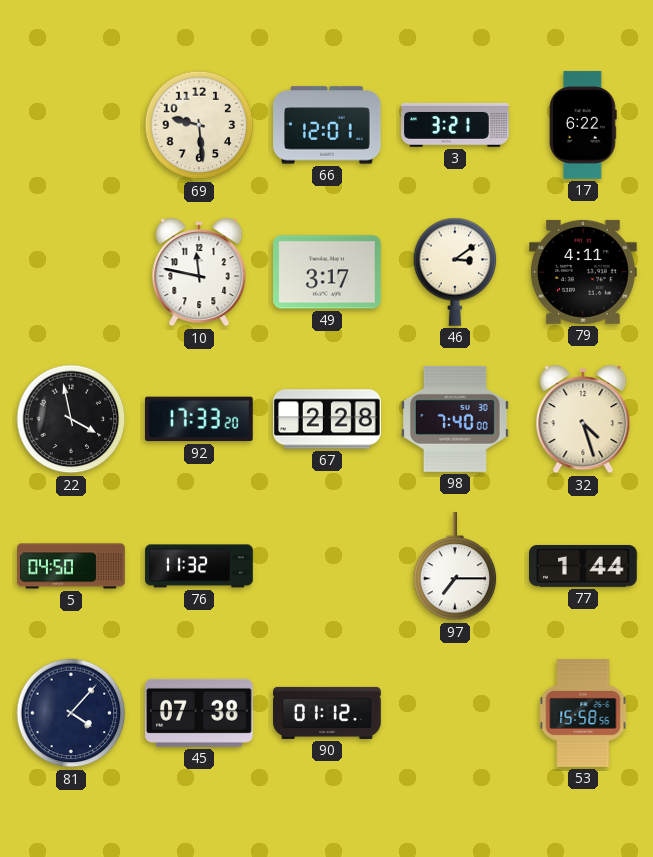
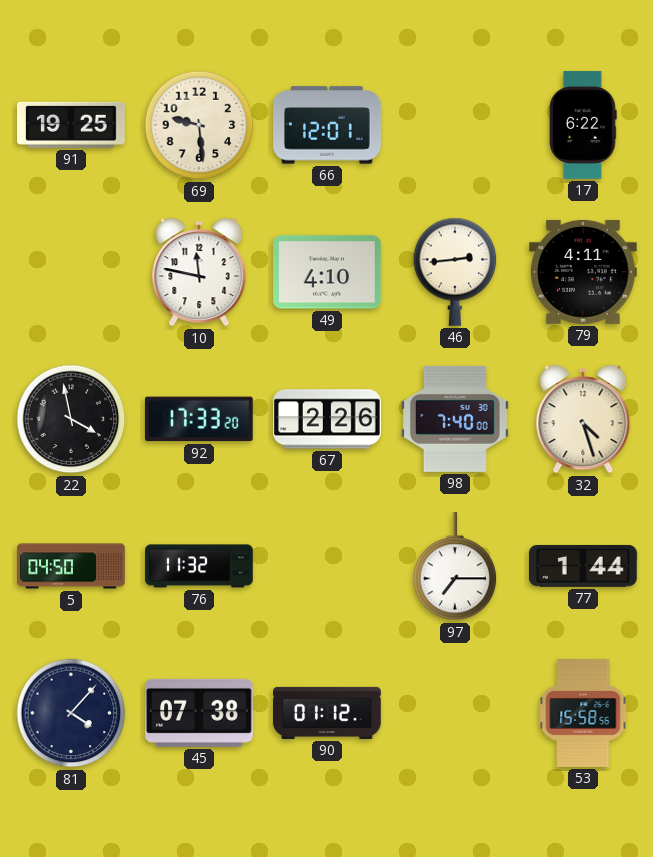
91: none -> 19:25
3: 3:21 -> none
49: 3:17 -> 4:10
46: 3:09 -> 2:44
67: 2:28 -> 2:26
